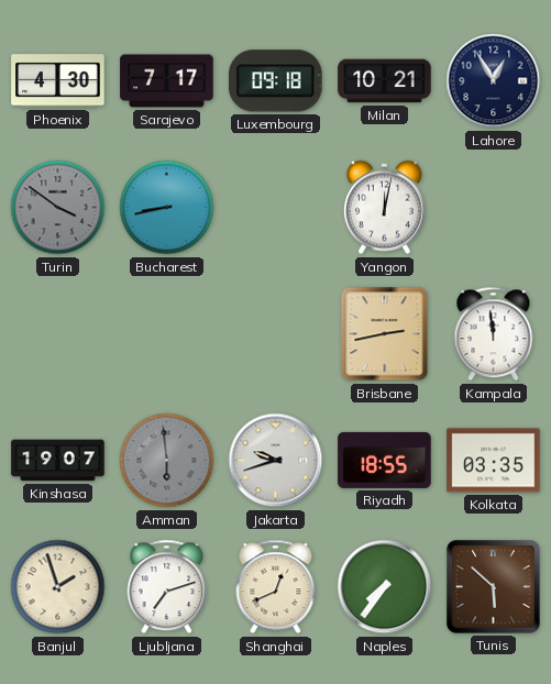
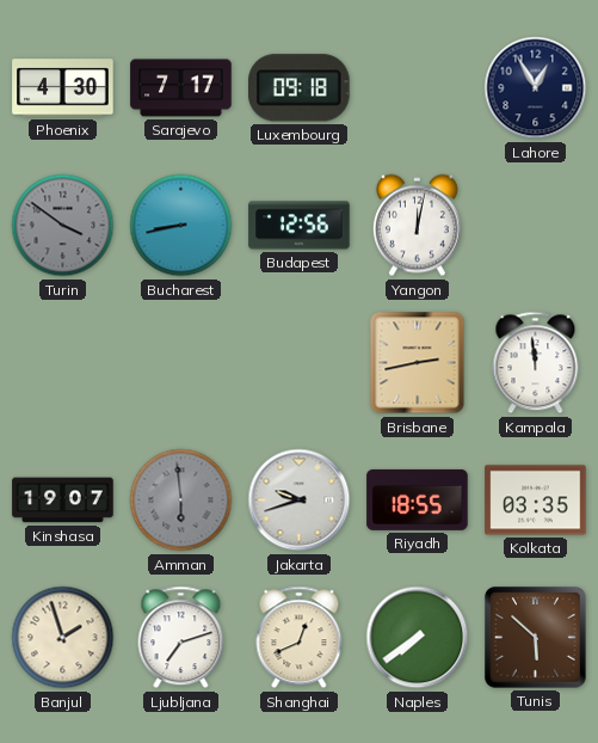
Milan: 10:21 -> none
Budapest: none -> 12:56
Naples: 7:36 -> 7:39
